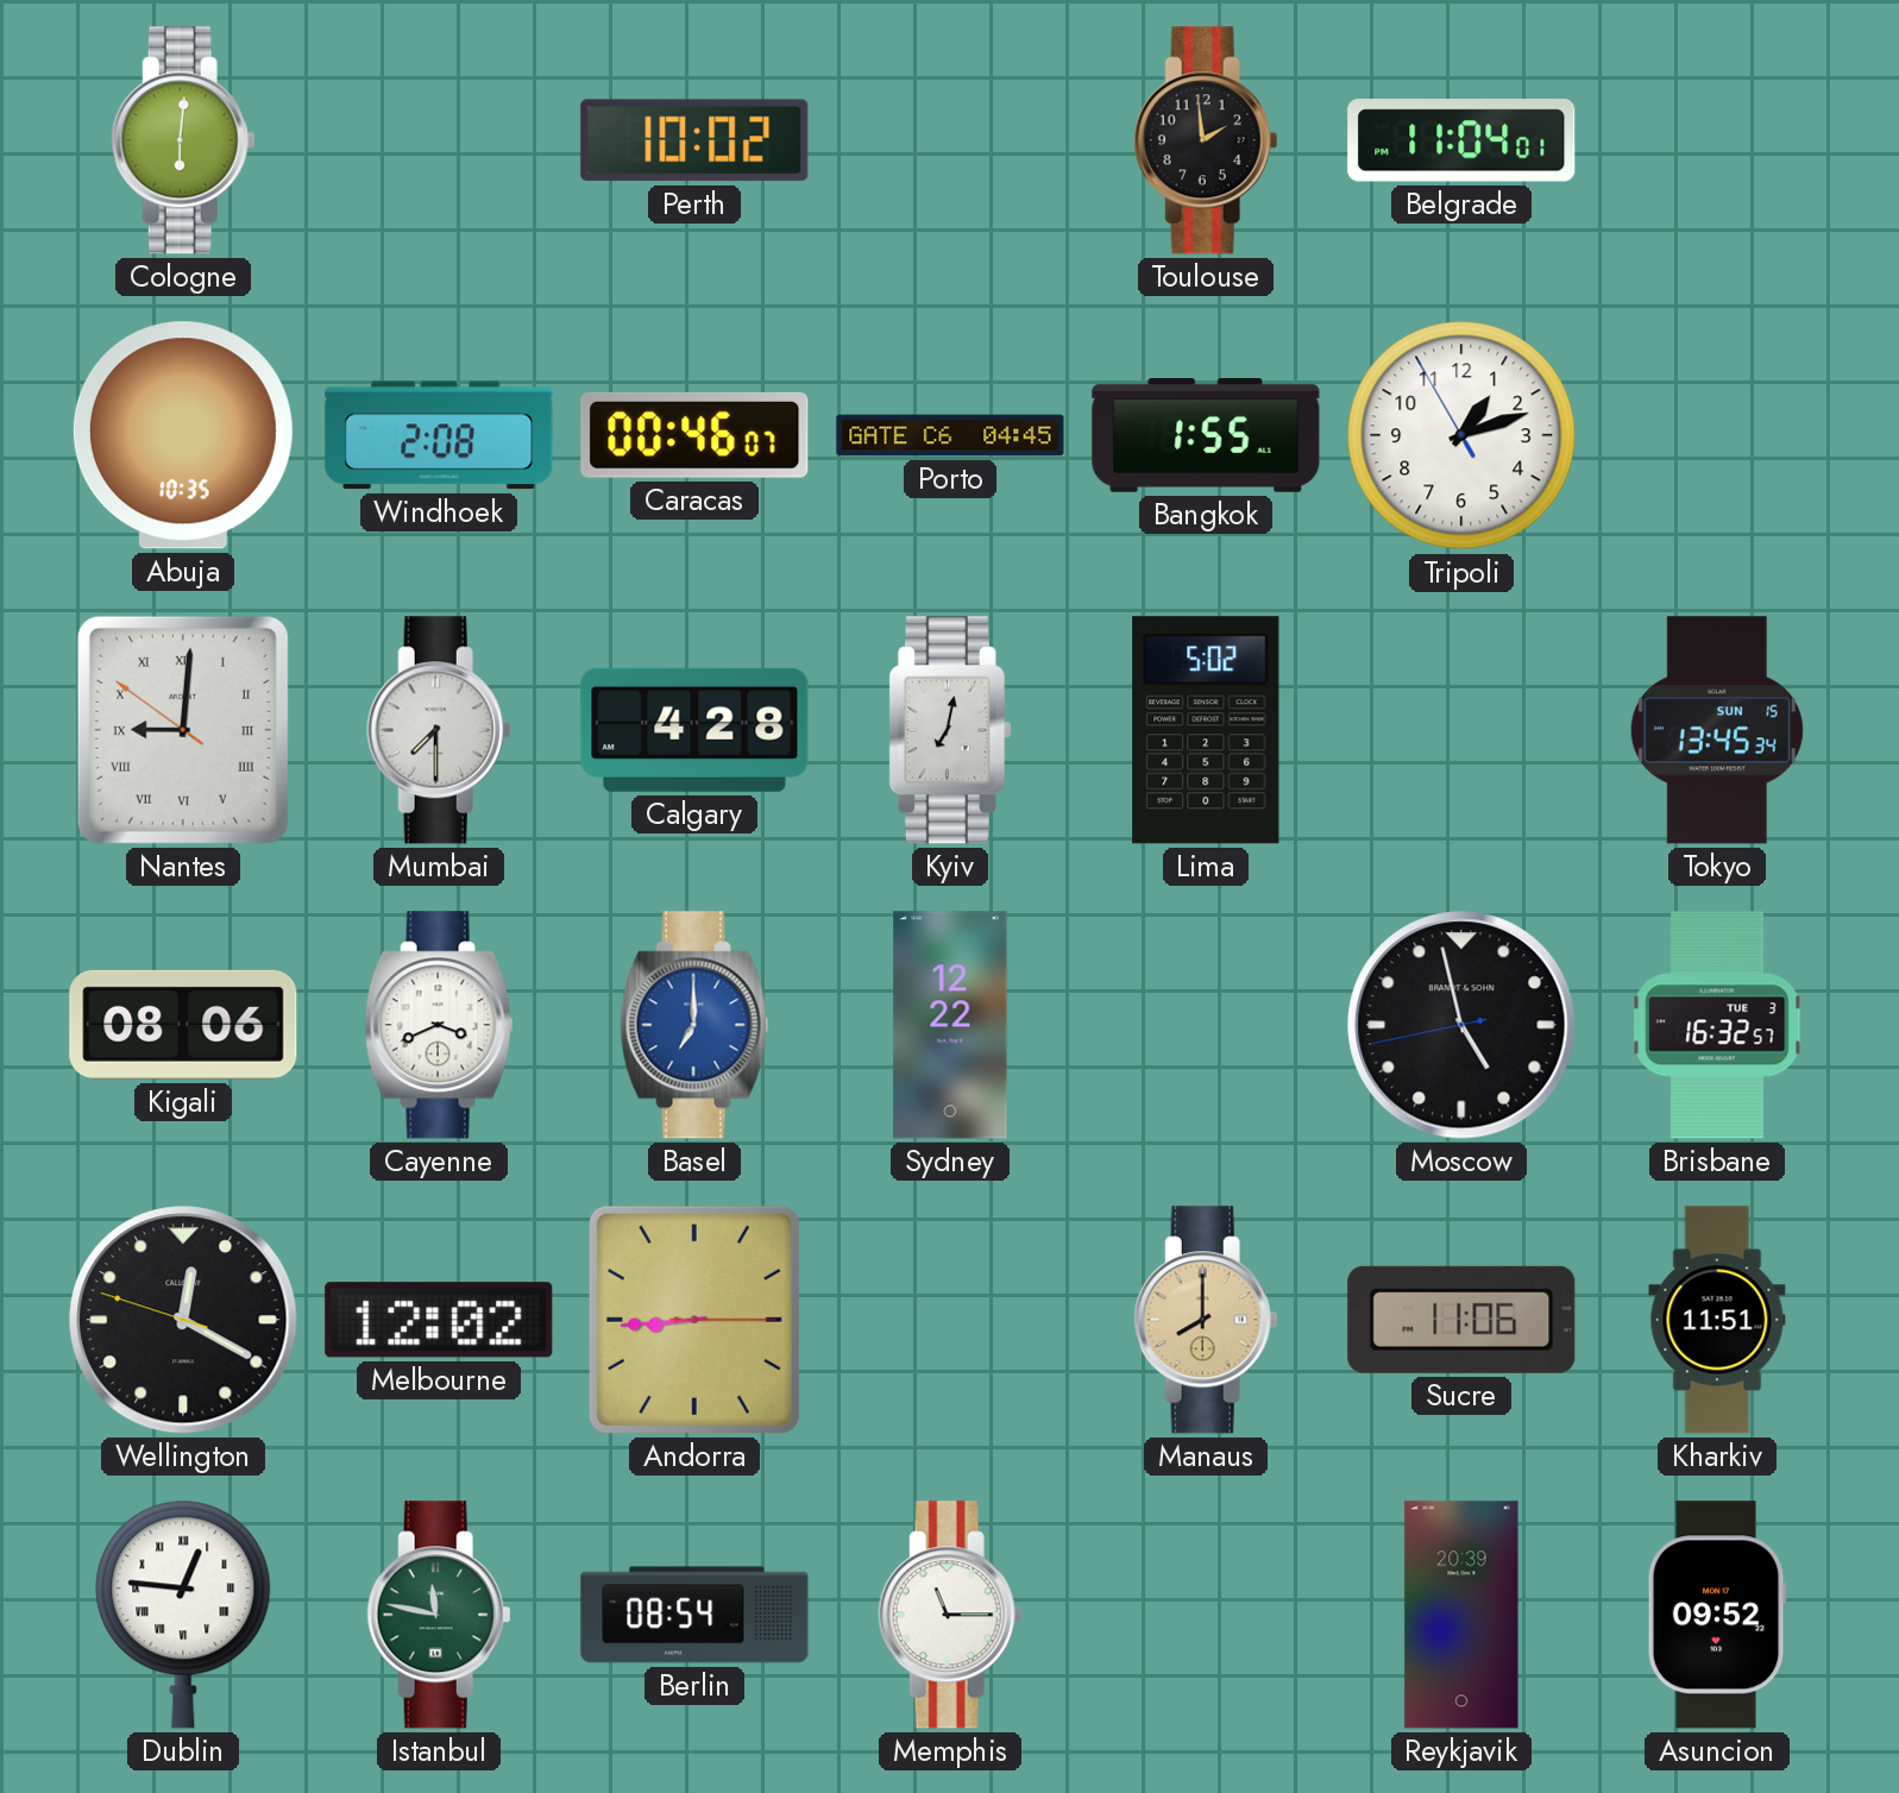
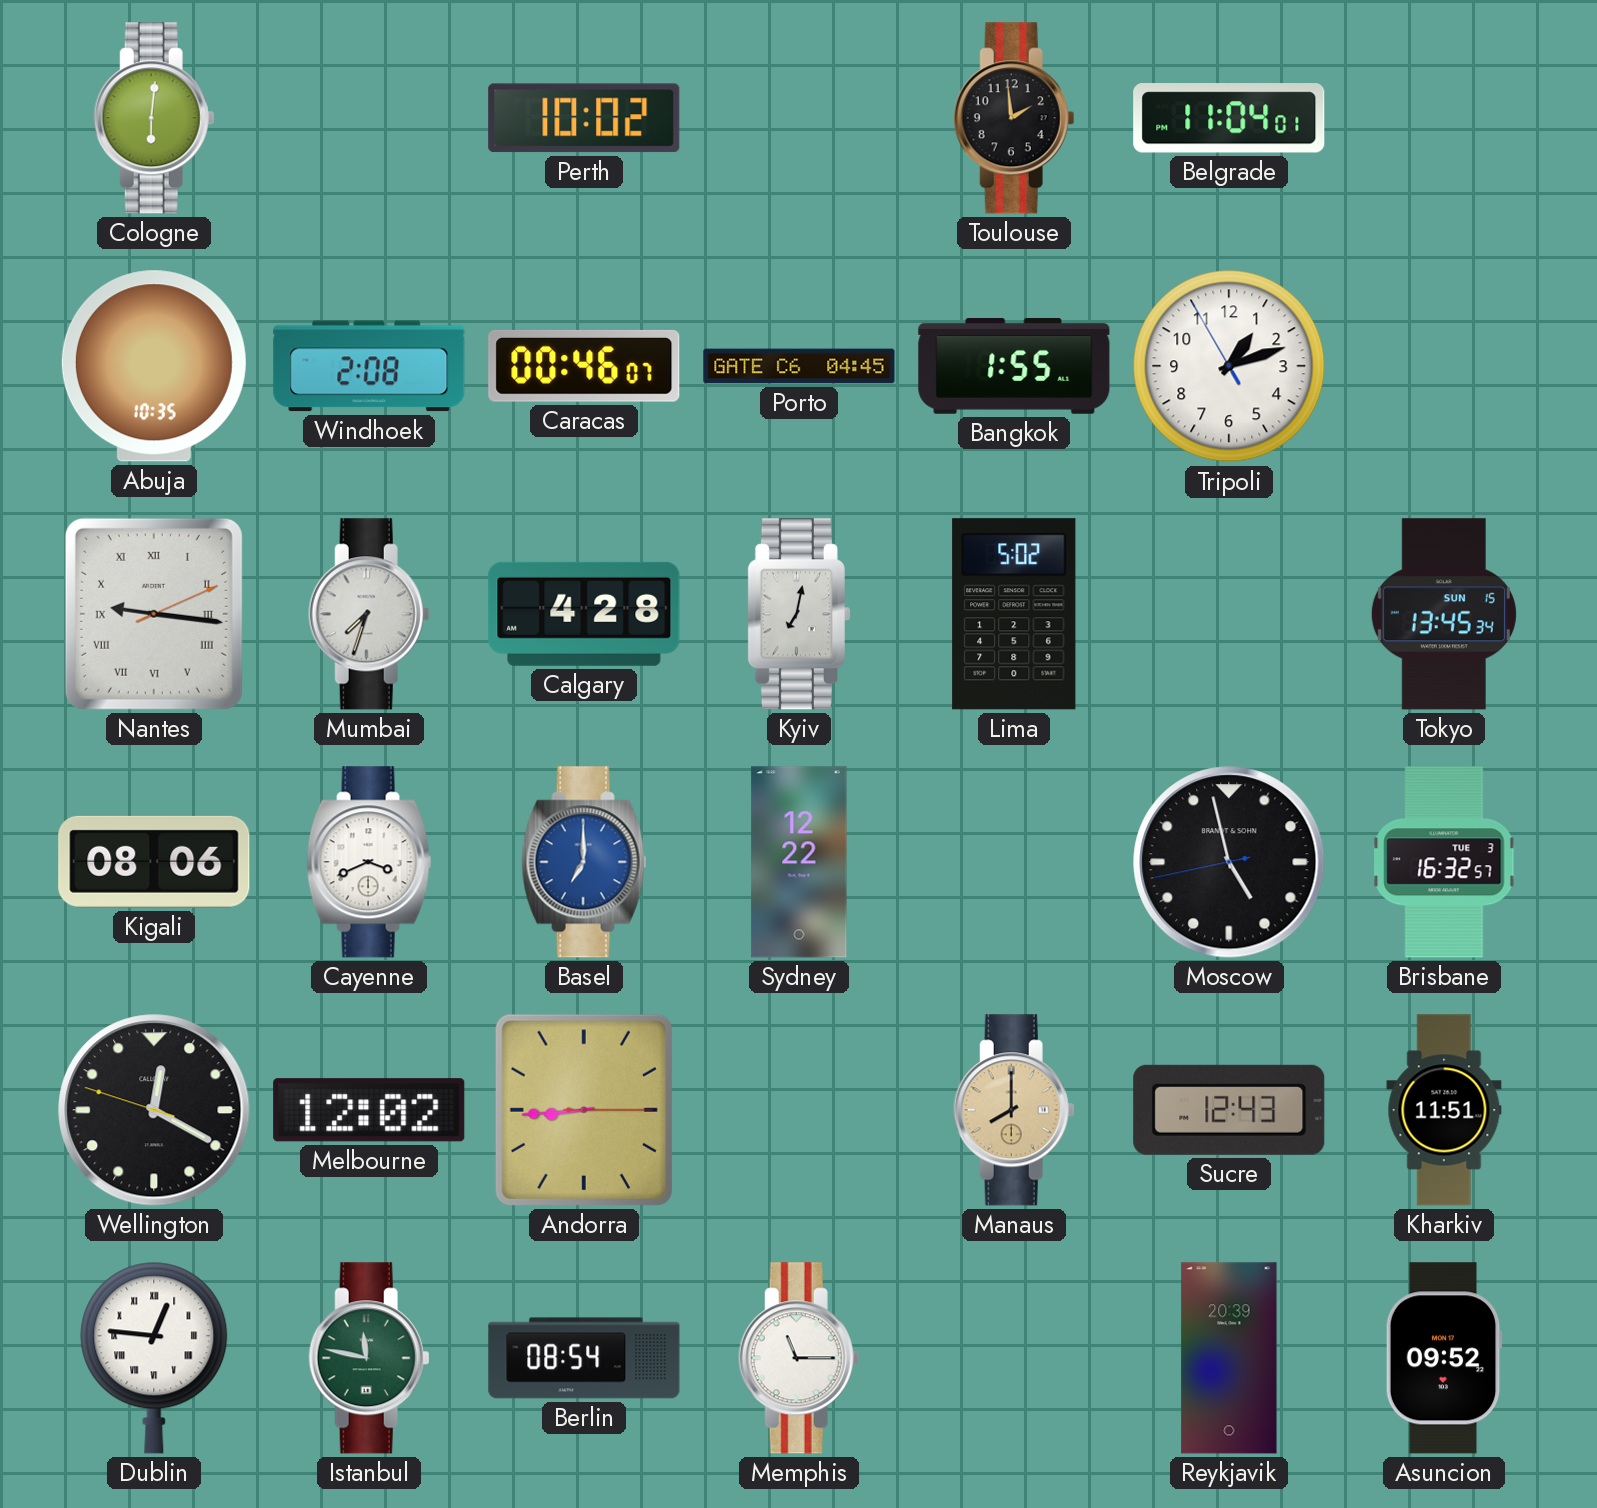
Nantes: 9:00 -> 9:16
Mumbai: 7:30 -> 7:33
Sucre: 11:06 -> 12:43
